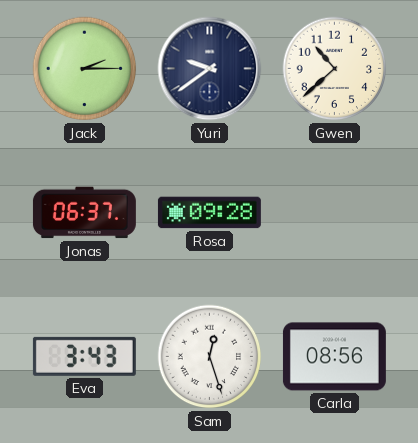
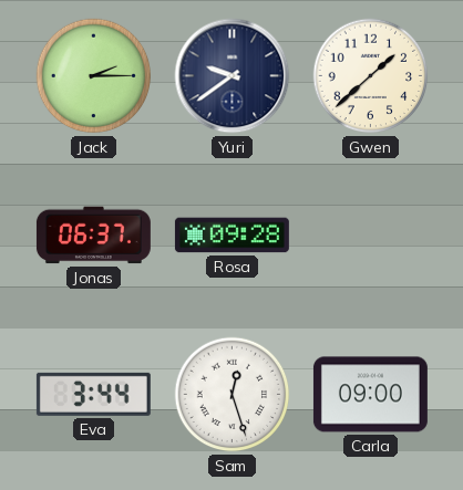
Gwen: 10:38 -> 1:38
Eva: 3:43 -> 3:44
Carla: 08:56 -> 09:00
